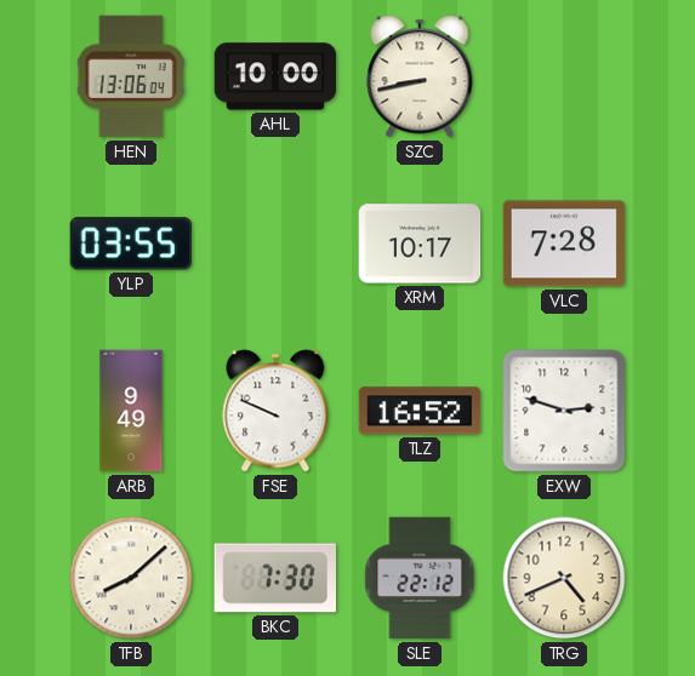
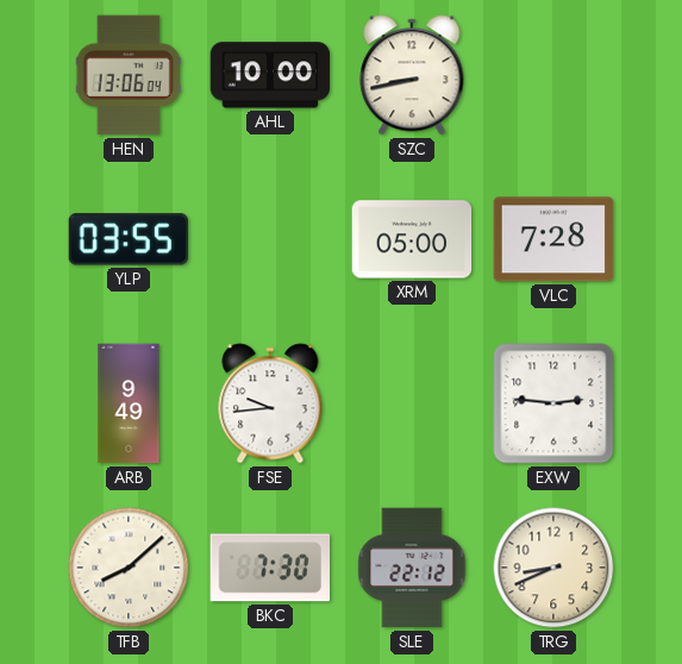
XRM: 10:17 -> 05:00
FSE: 9:49 -> 9:44
TLZ: 16:52 -> none
EXW: 2:48 -> 2:46
TRG: 4:41 -> 8:41
